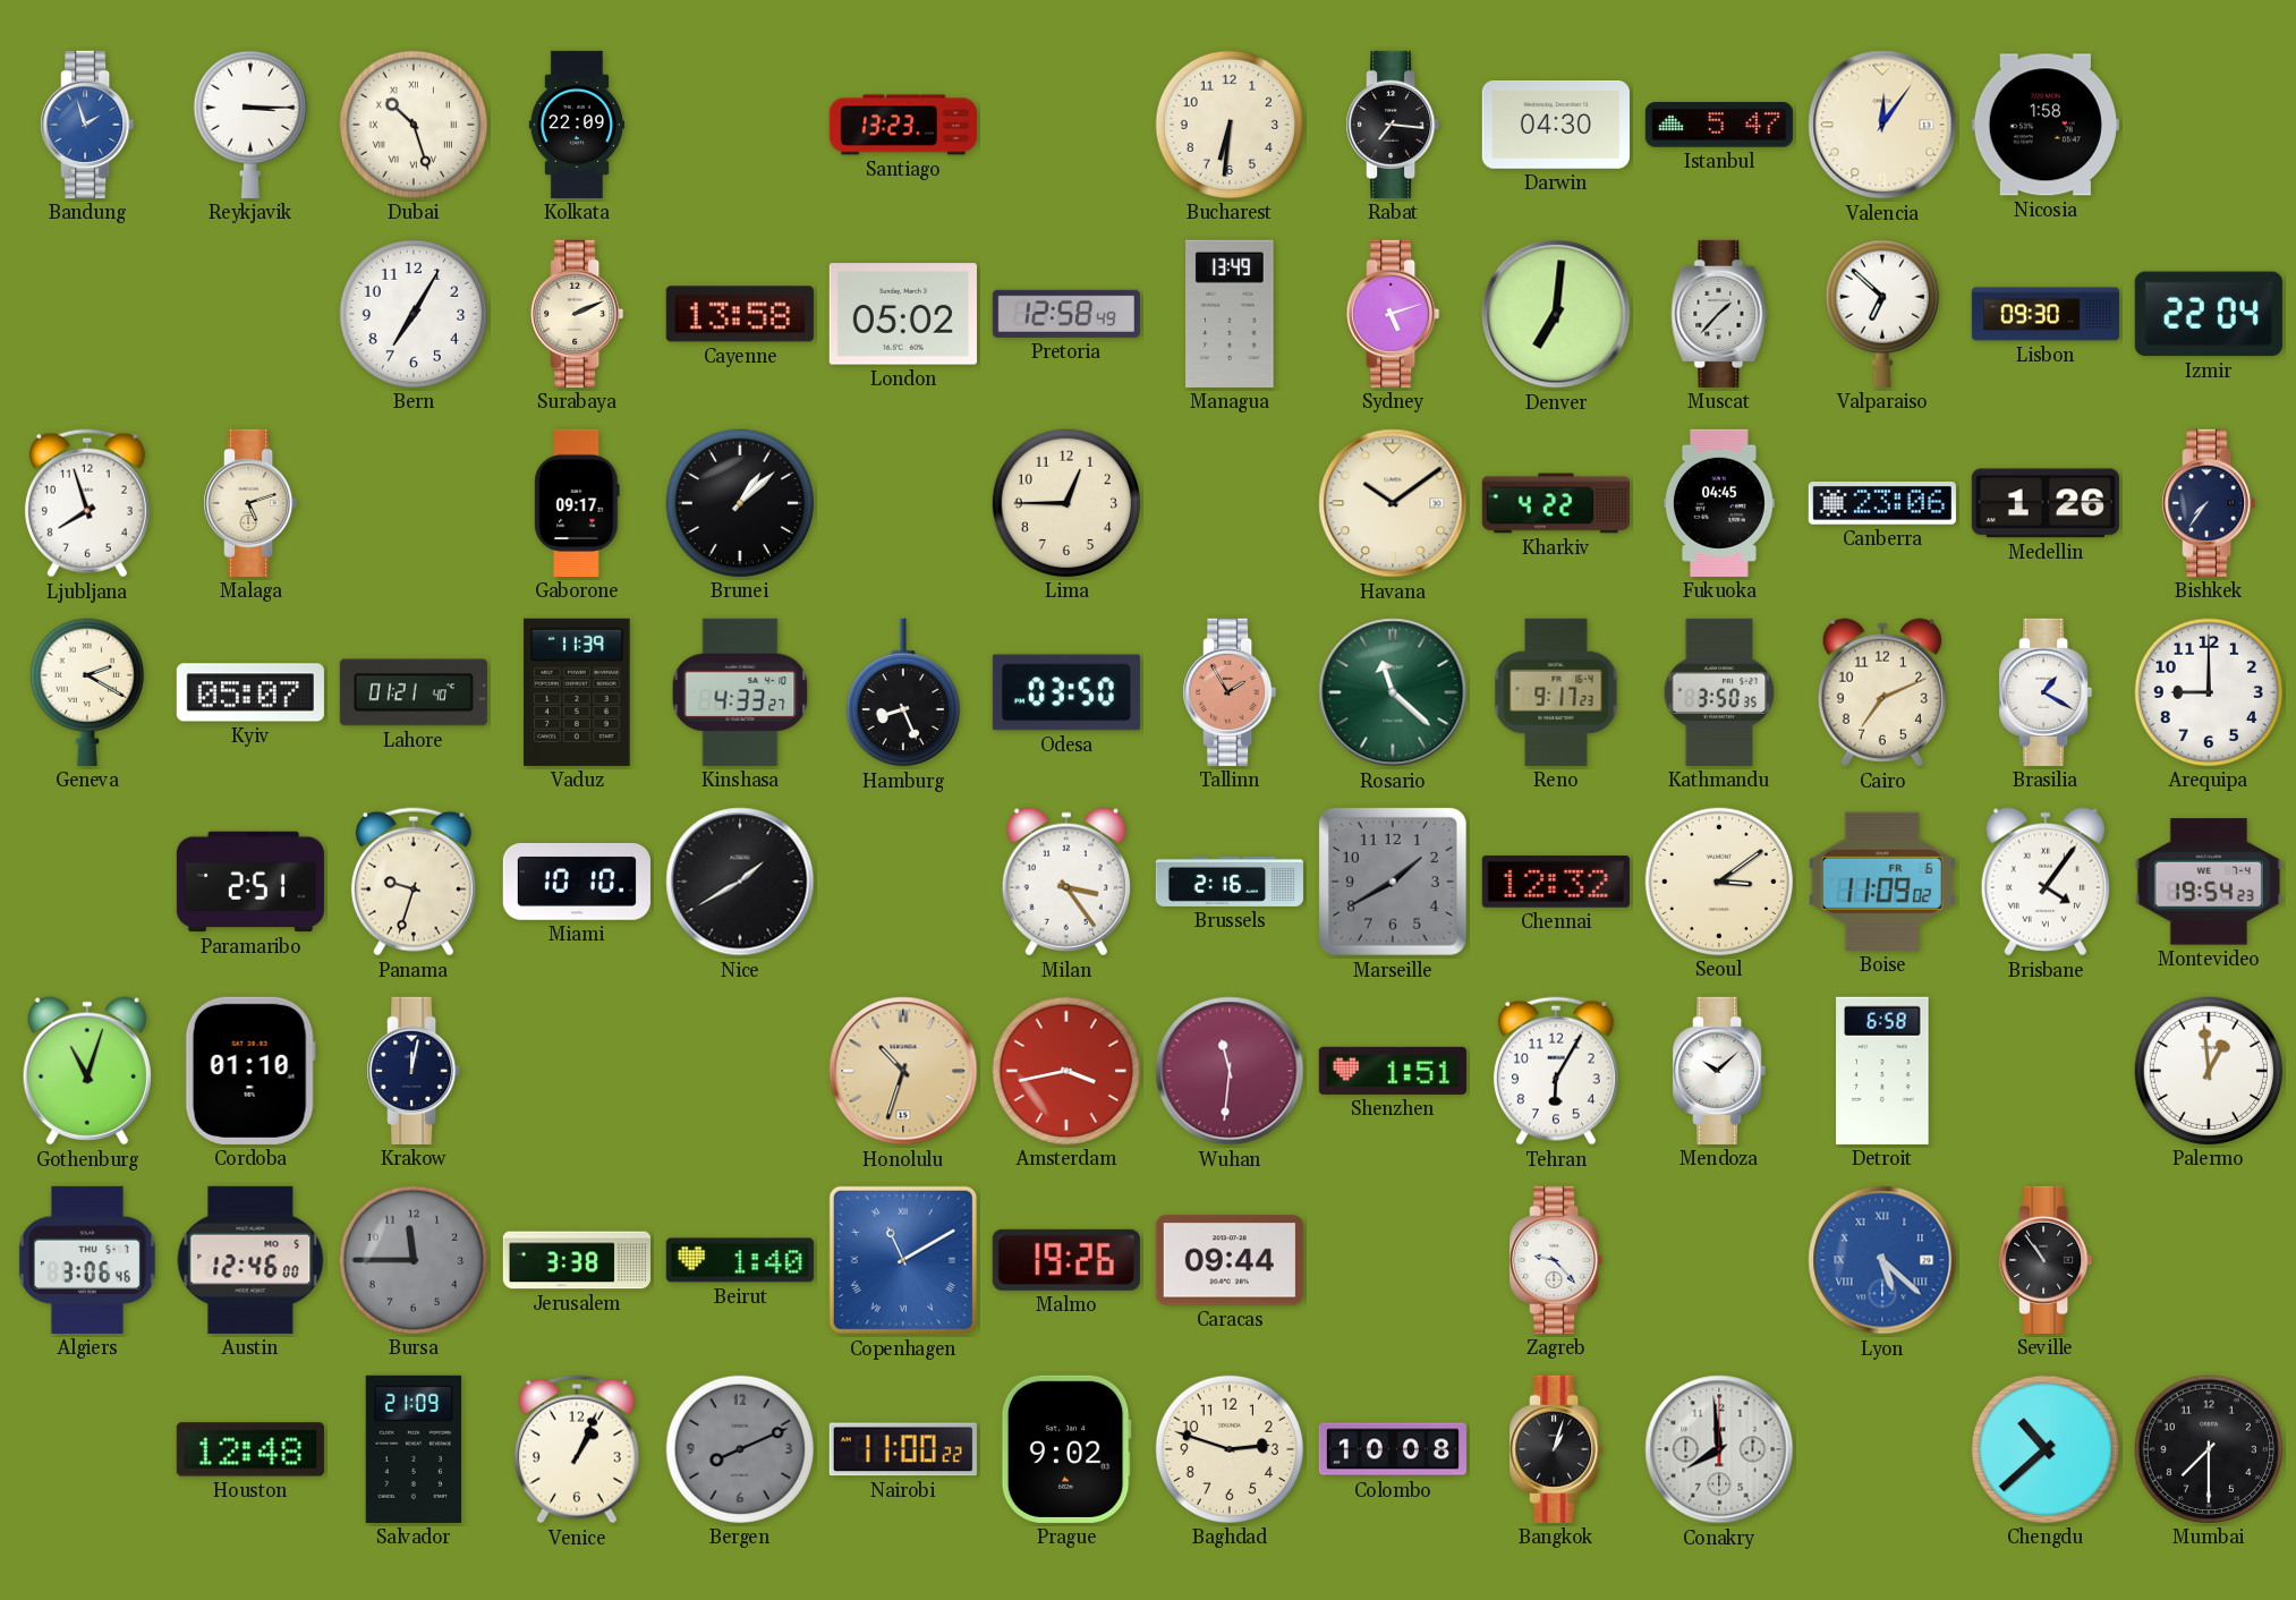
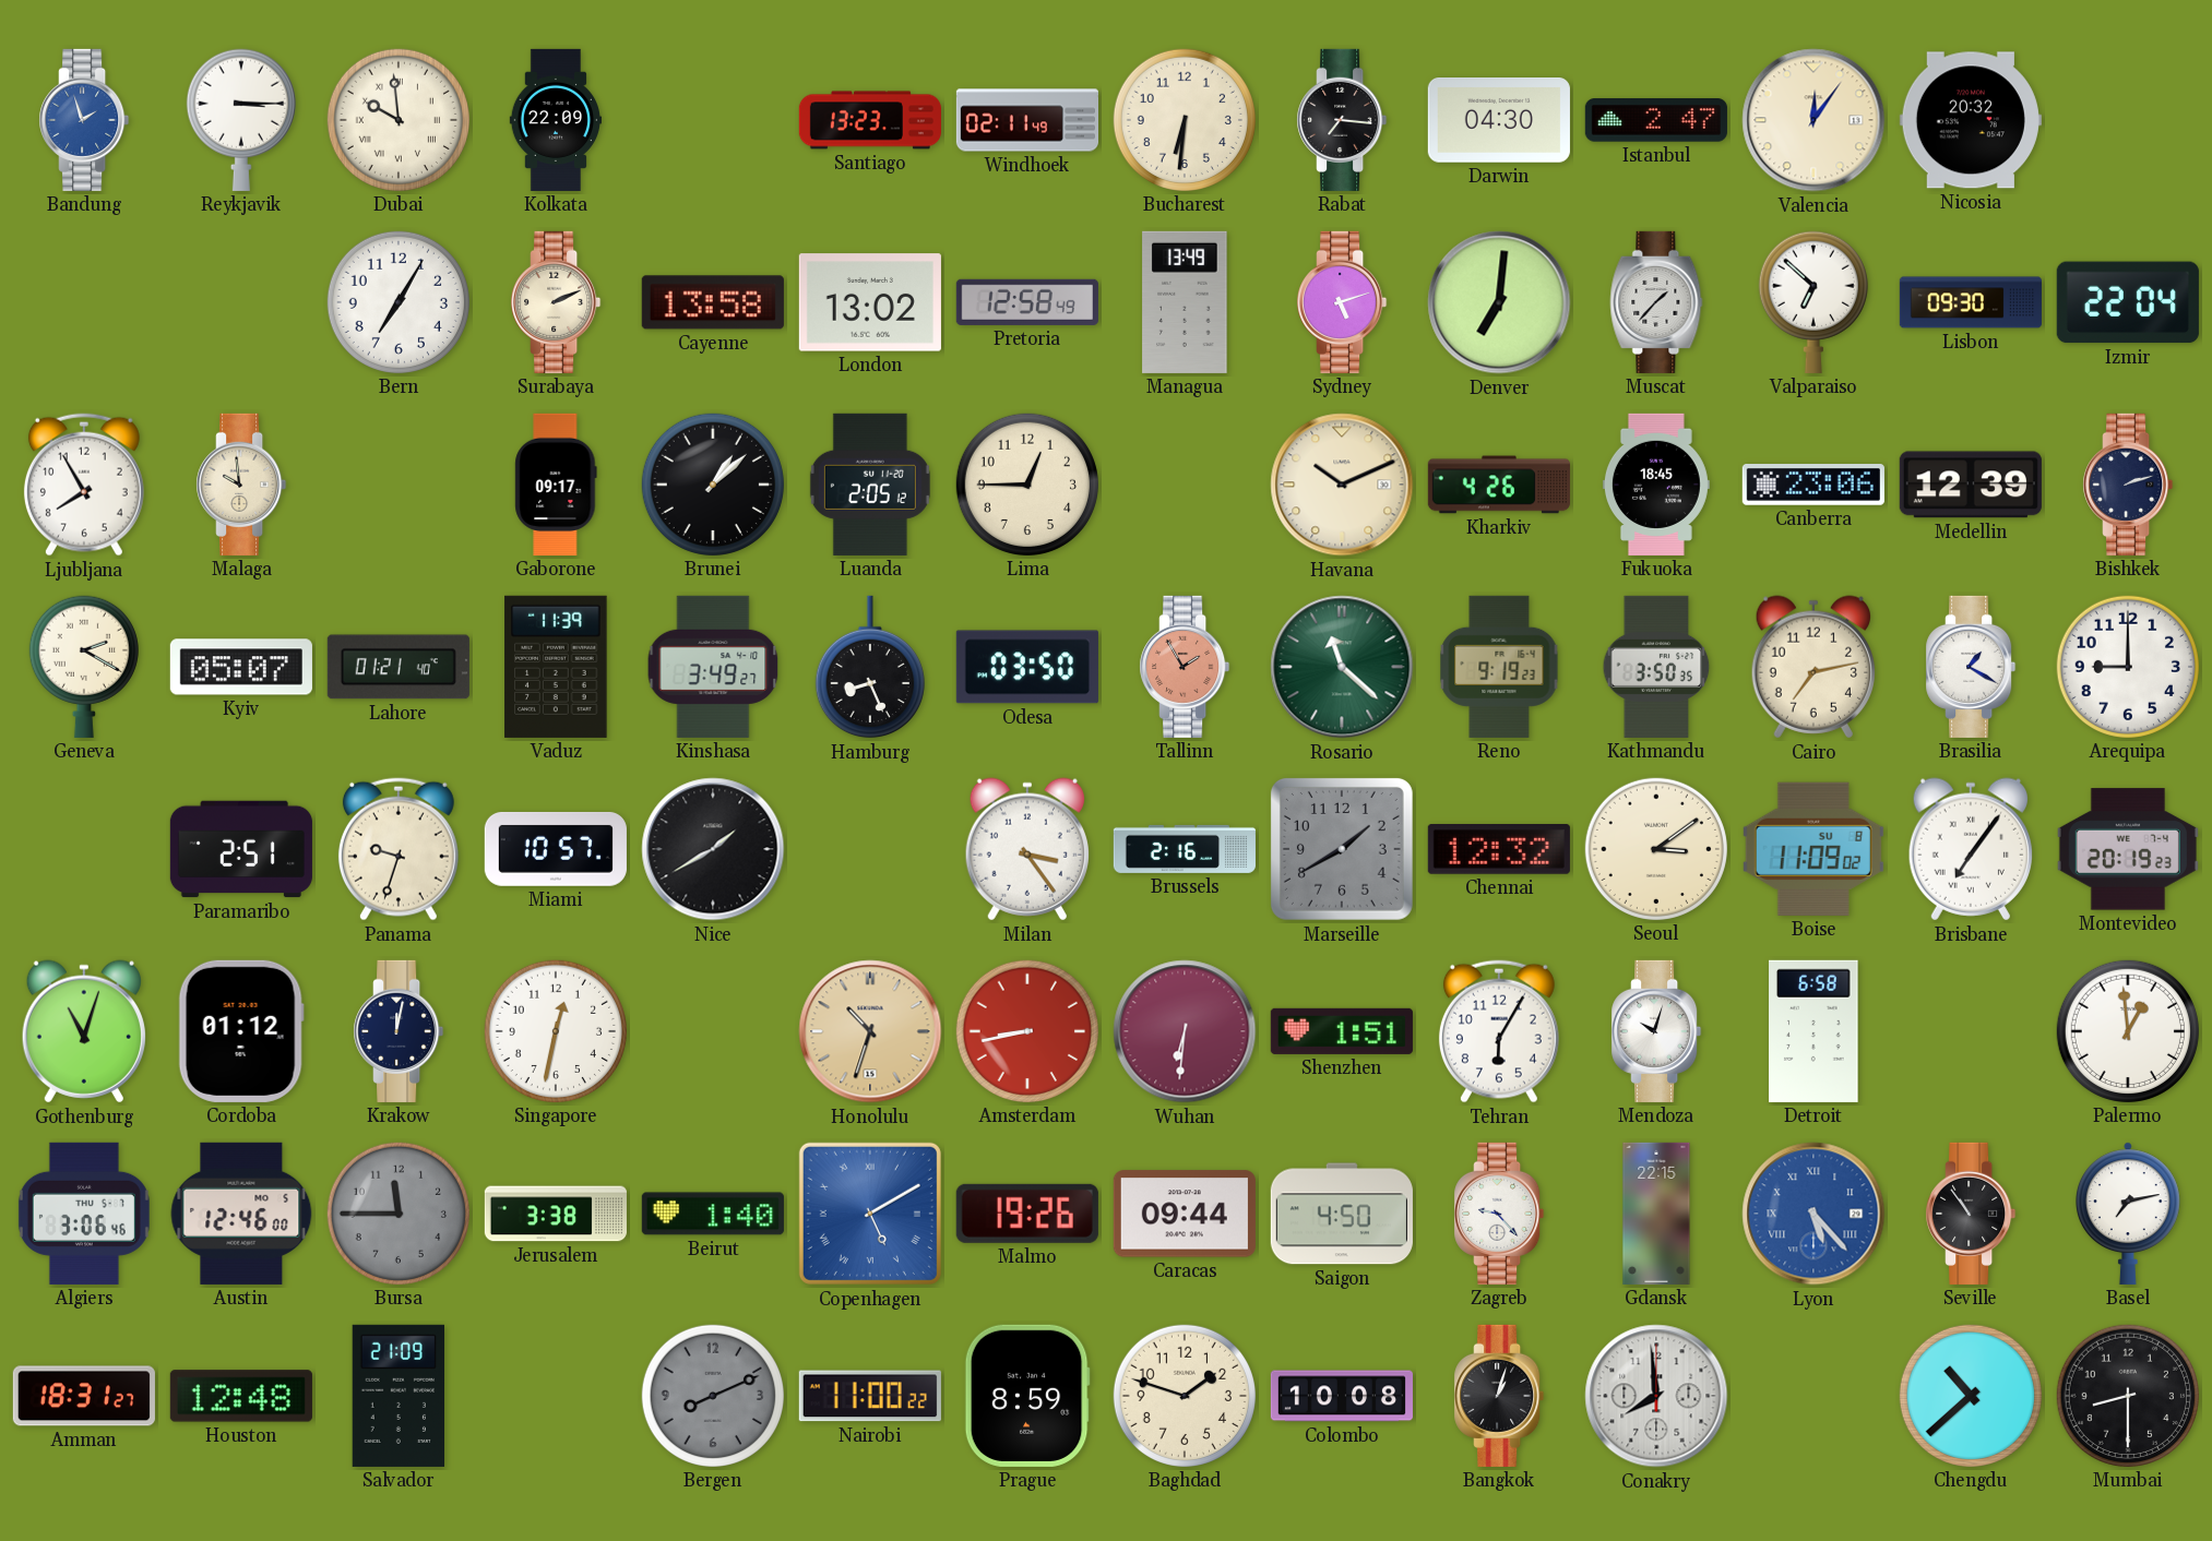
Dubai: 10:27 -> 9:59
Windhoek: none -> 02:11
Istanbul: 5:47 -> 2:47
Nicosia: 1:58 -> 20:32
London: 05:02 -> 13:02
Ljubljana: 7:57 -> 7:55
Malaga: 5:12 -> 9:59
Luanda: none -> 2:05
Havana: 10:09 -> 10:11
Kharkiv: 4:22 -> 4:26
Fukuoka: 04:45 -> 18:45
Medellin: 1:26 -> 12:39
Bishkek: 7:36 -> 2:12
Kinshasa: 4:33 -> 3:49
Reno: 9:17 -> 9:19
Cairo: 7:11 -> 7:13
Miami: 10:10 -> 10:57
Boise date: FR 6 -> SU 8
Brisbane: 4:06 -> 7:06
Montevideo: 19:54 -> 20:19
Cordoba: 01:10 -> 01:12
Singapore: none -> 12:32
Amsterdam: 3:43 -> 8:43
Wuhan: 11:31 -> 6:31
Mendoza: 10:08 -> 10:03
Copenhagen: 11:10 -> 5:10
Saigon: none -> 4:50
Gdansk: none -> 22:15
Lyon: 5:22 -> 5:23
Basel: none -> 7:13
Amman: none -> 18:31
Venice: 1:04 -> none
Prague: 9:02 -> 8:59
Baghdad: 2:48 -> 1:48
Mumbai: 7:30 -> 8:30
